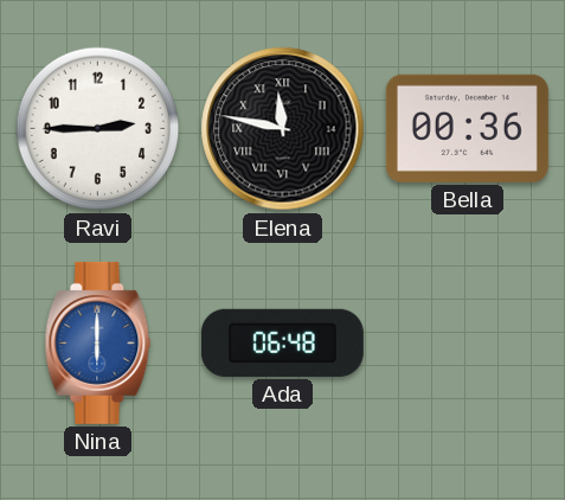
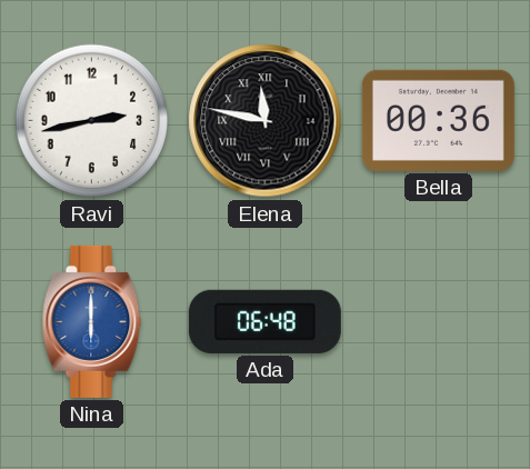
Ravi: 2:45 -> 2:43
